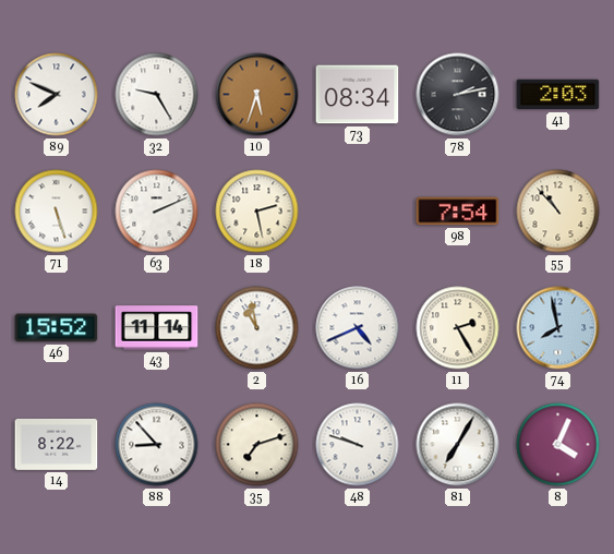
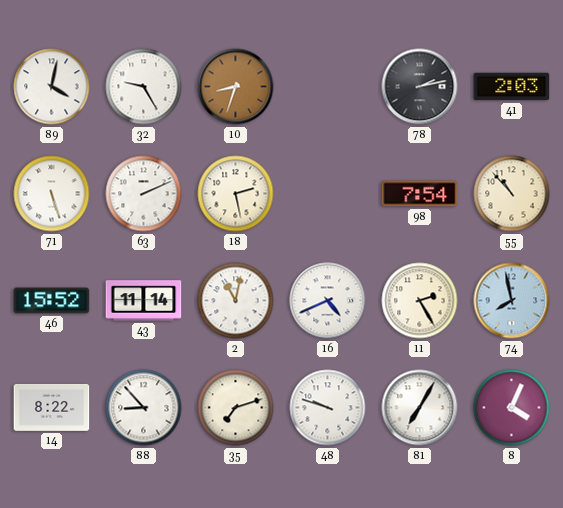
89: 7:49 -> 4:02
10: 5:33 -> 8:33
73: 08:34 -> none
2: 10:58 -> 11:02
